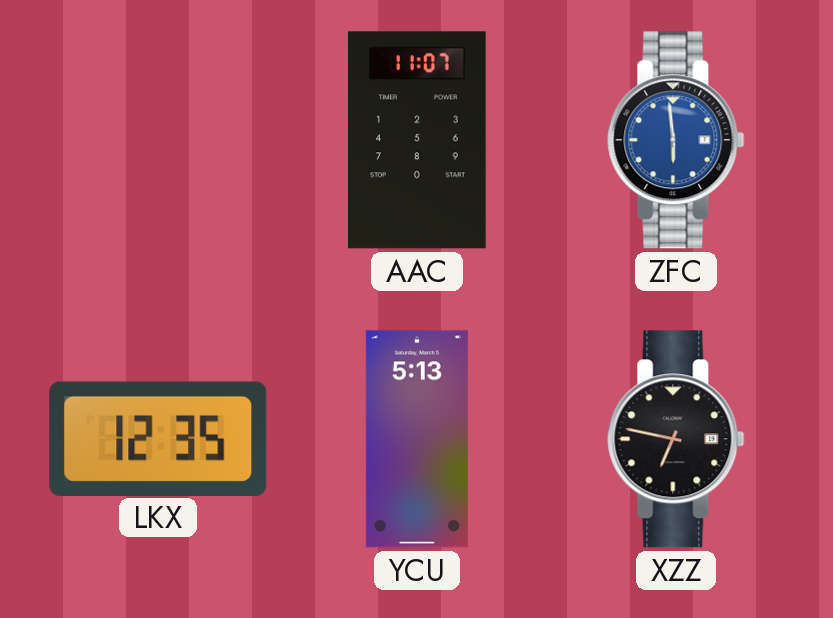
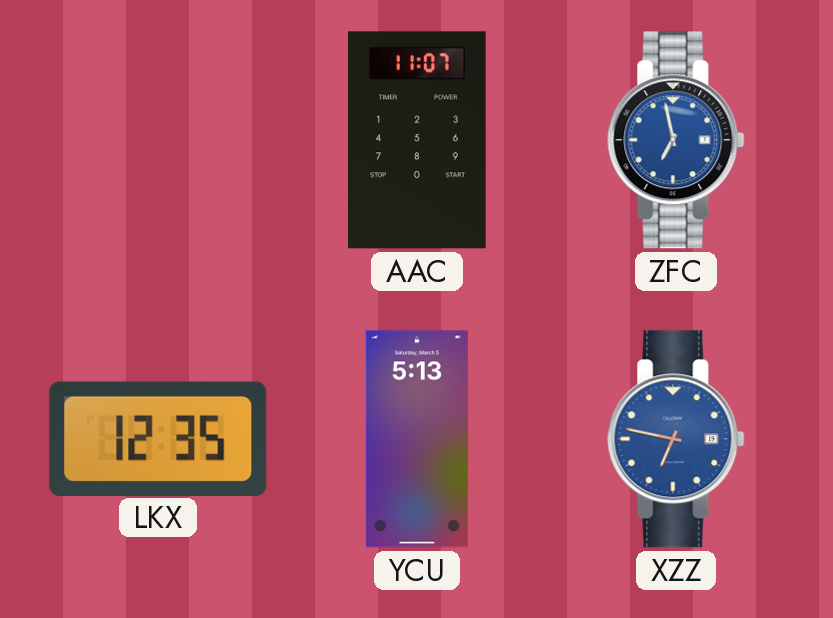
ZFC: 5:59 -> 6:58
XZZ dial: black -> blue
